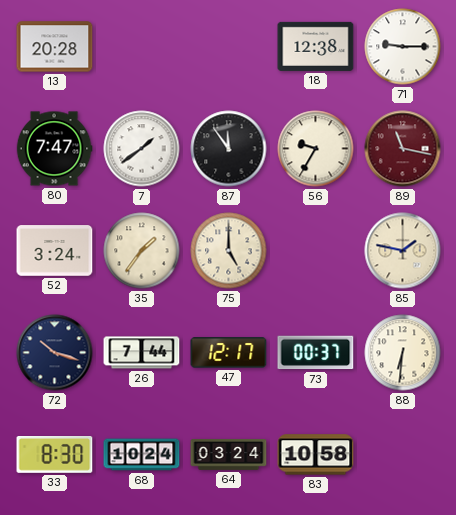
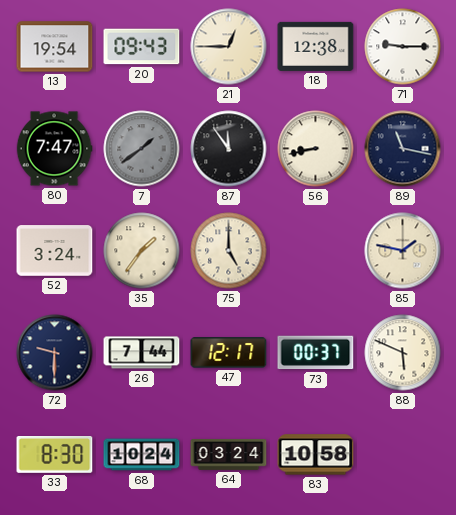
13: 20:28 -> 19:54
20: none -> 09:43
21: none -> 12:45
7 dial: white -> grey
56: 9:35 -> 8:43
89 dial: burgundy -> navy
72: 10:18 -> 9:30
88: 6:31 -> 5:49
